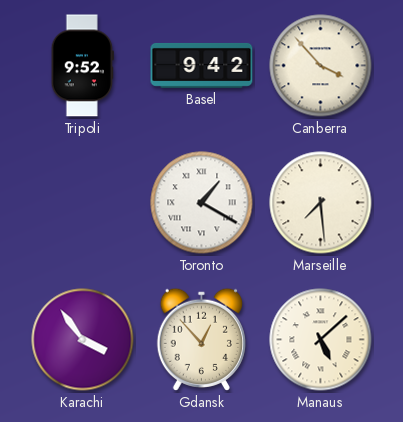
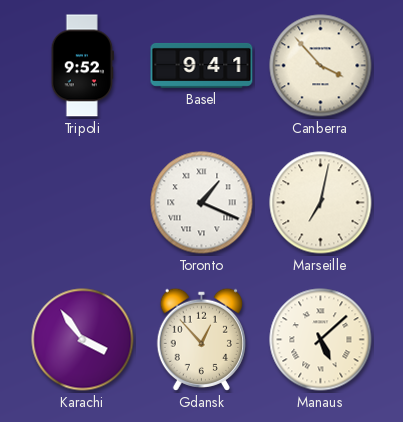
Basel: 9:42 -> 9:41
Toronto: 1:20 -> 1:19
Marseille: 7:29 -> 7:02
